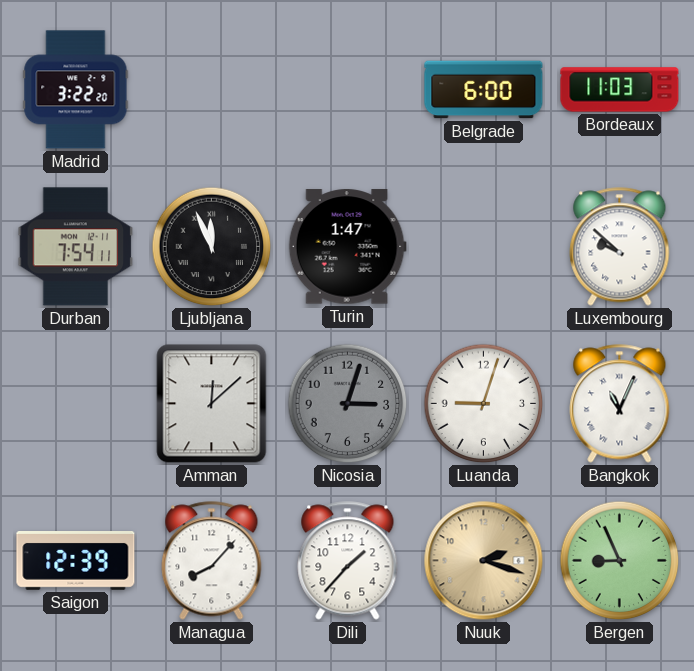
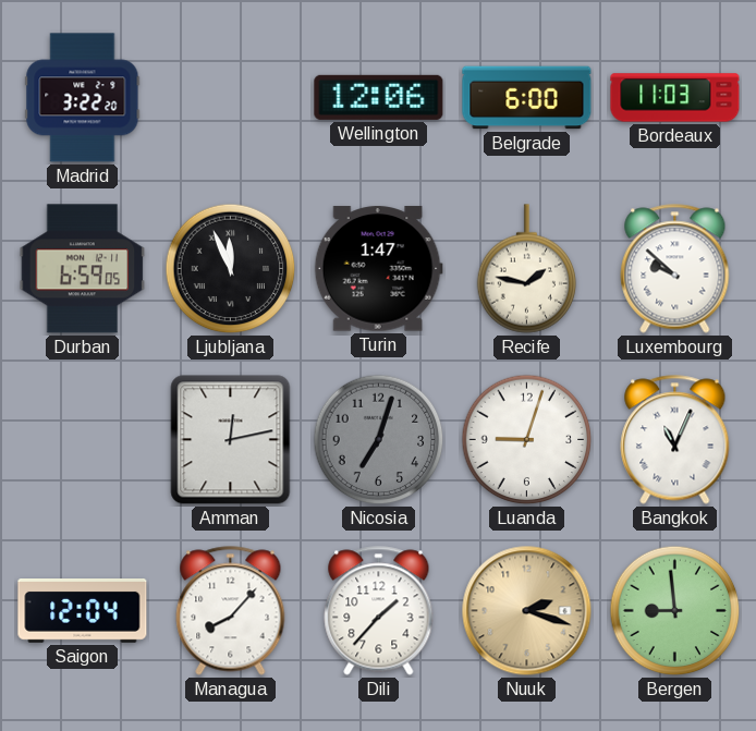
Wellington: none -> 12:06
Durban: 7:54 -> 6:59
Recife: none -> 1:47
Amman: 12:08 -> 12:13
Nicosia: 3:03 -> 7:03
Saigon: 12:39 -> 12:04
Bergen: 8:56 -> 8:59
